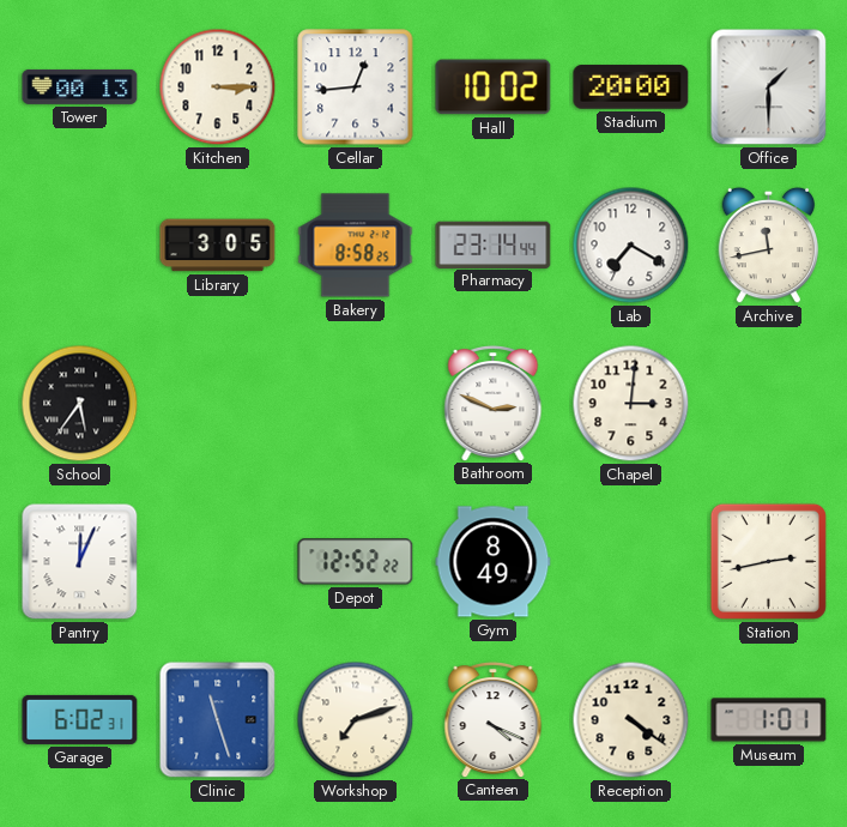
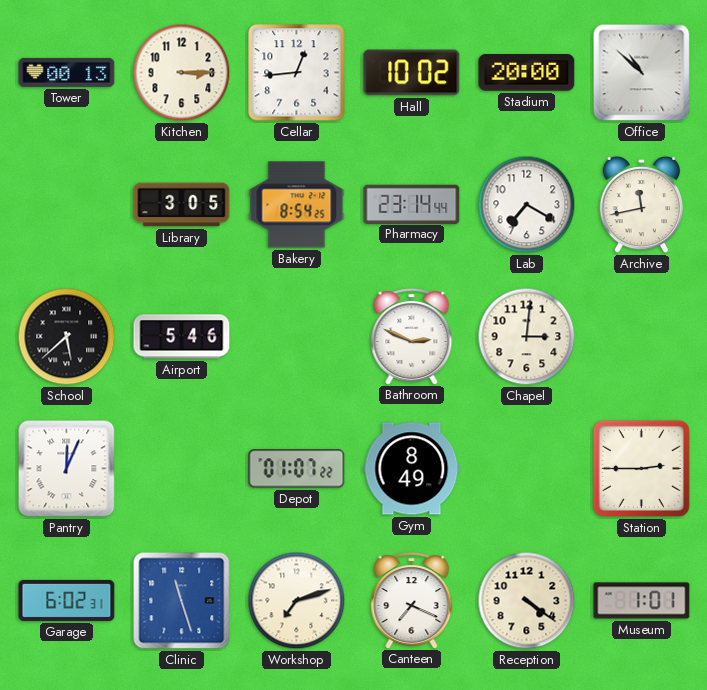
Office: 1:30 -> 10:52
Bakery: 8:58 -> 8:54
School: 5:36 -> 5:38
Airport: none -> 5:46
Depot: 12:52 -> 01:07
Station: 2:43 -> 2:45
Canteen: 4:19 -> 7:19
